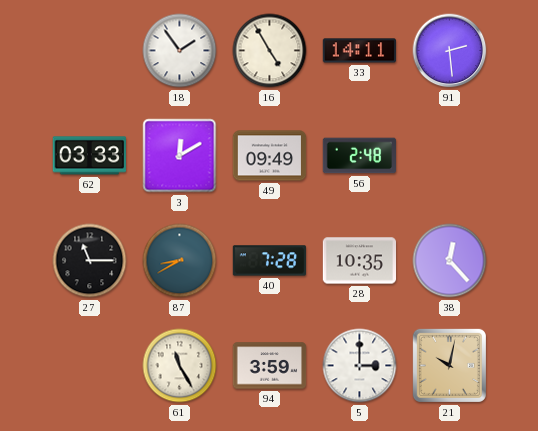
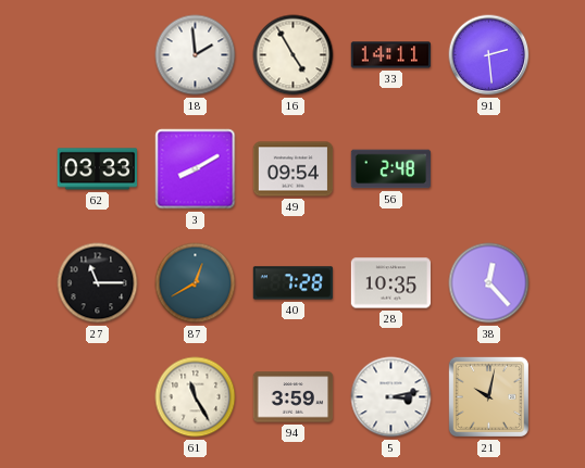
18: 1:54 -> 1:59
3: 12:10 -> 8:10
49: 09:49 -> 09:54
87: 8:40 -> 12:40
5: 3:00 -> 3:13
